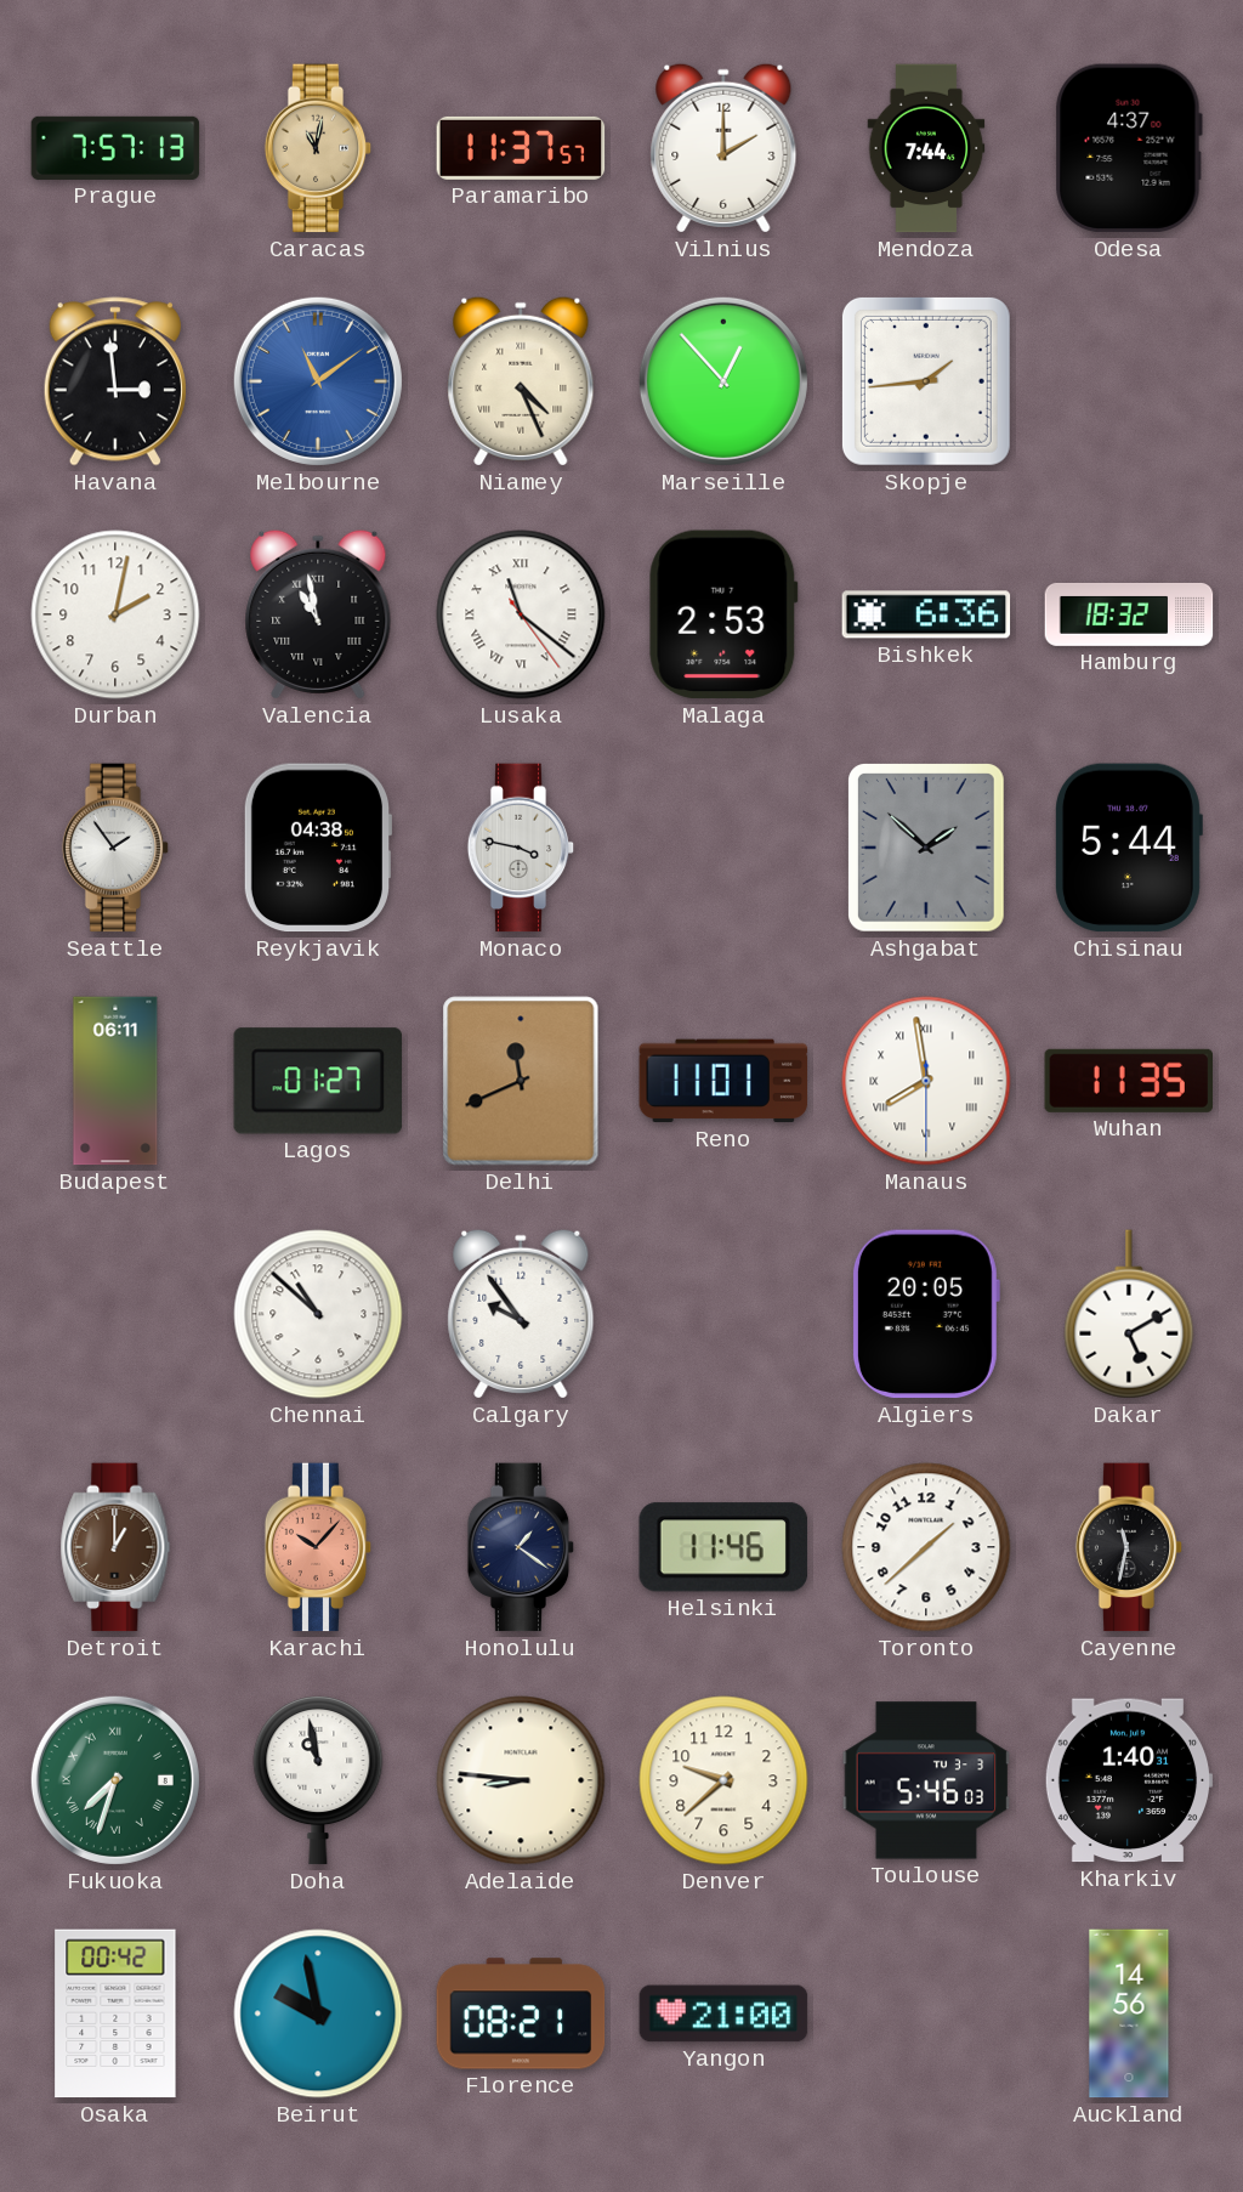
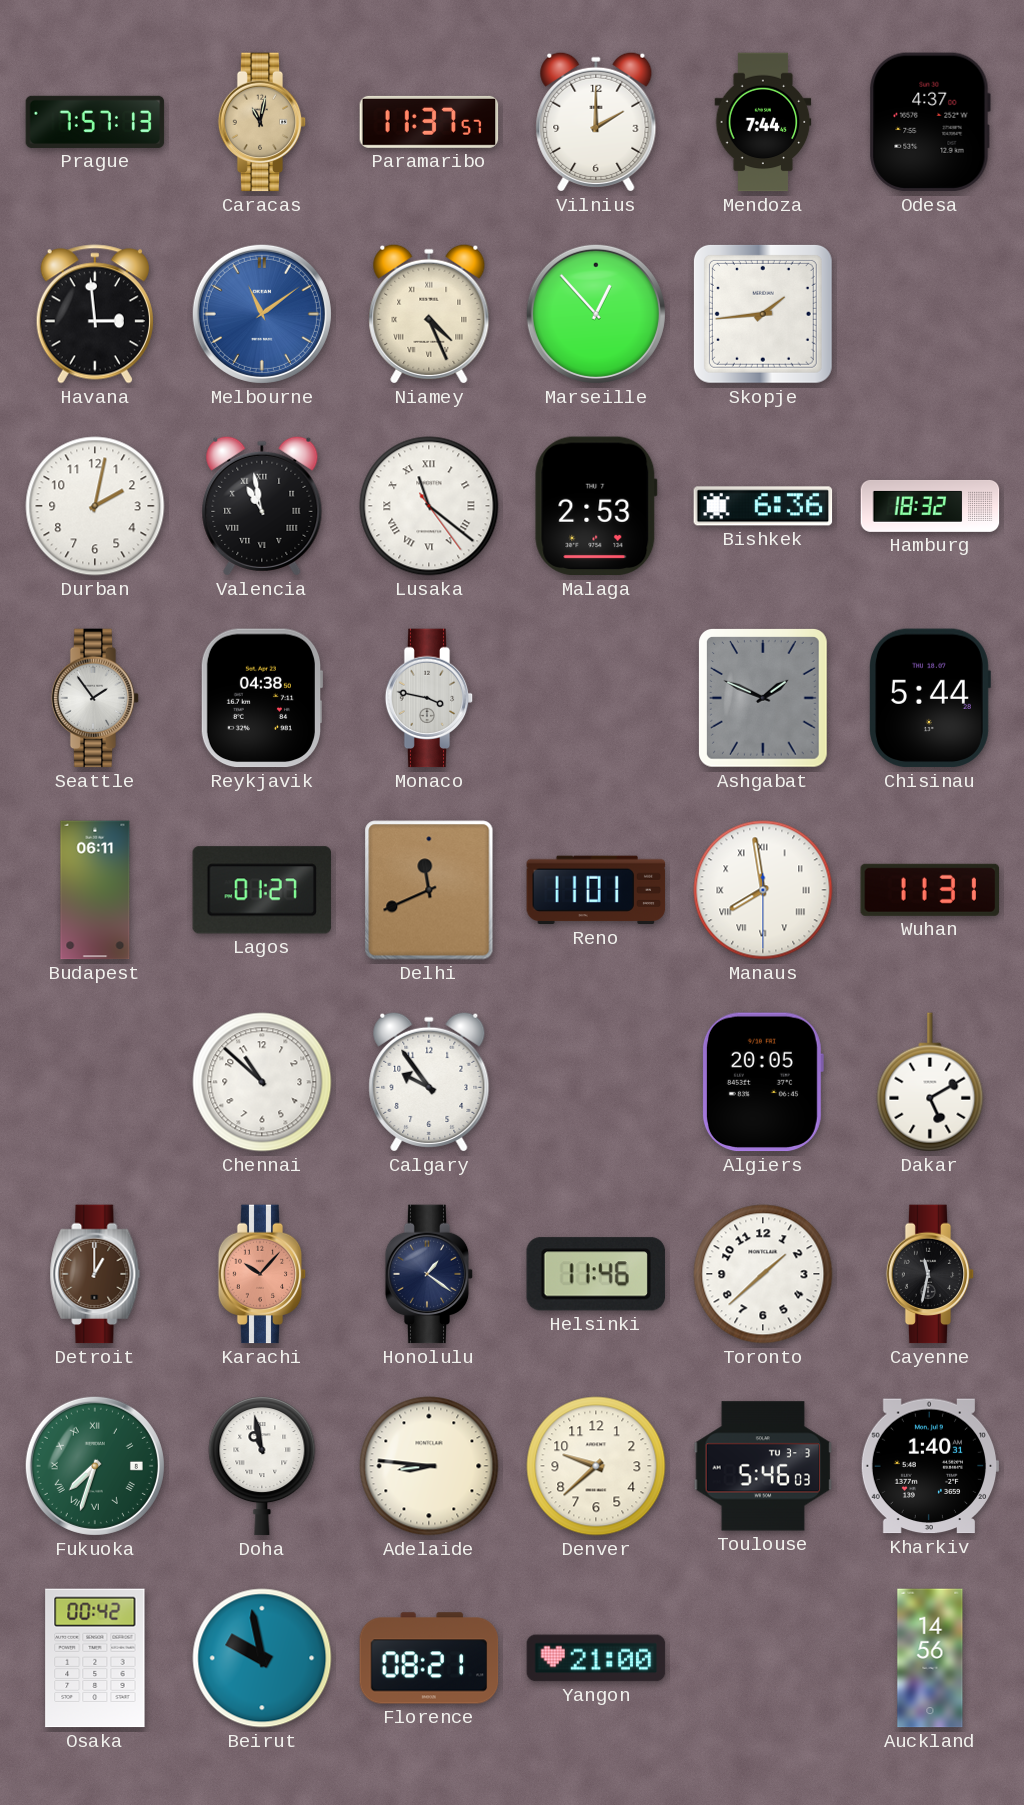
Ashgabat: 1:52 -> 1:49
Wuhan: 11:35 -> 11:31
